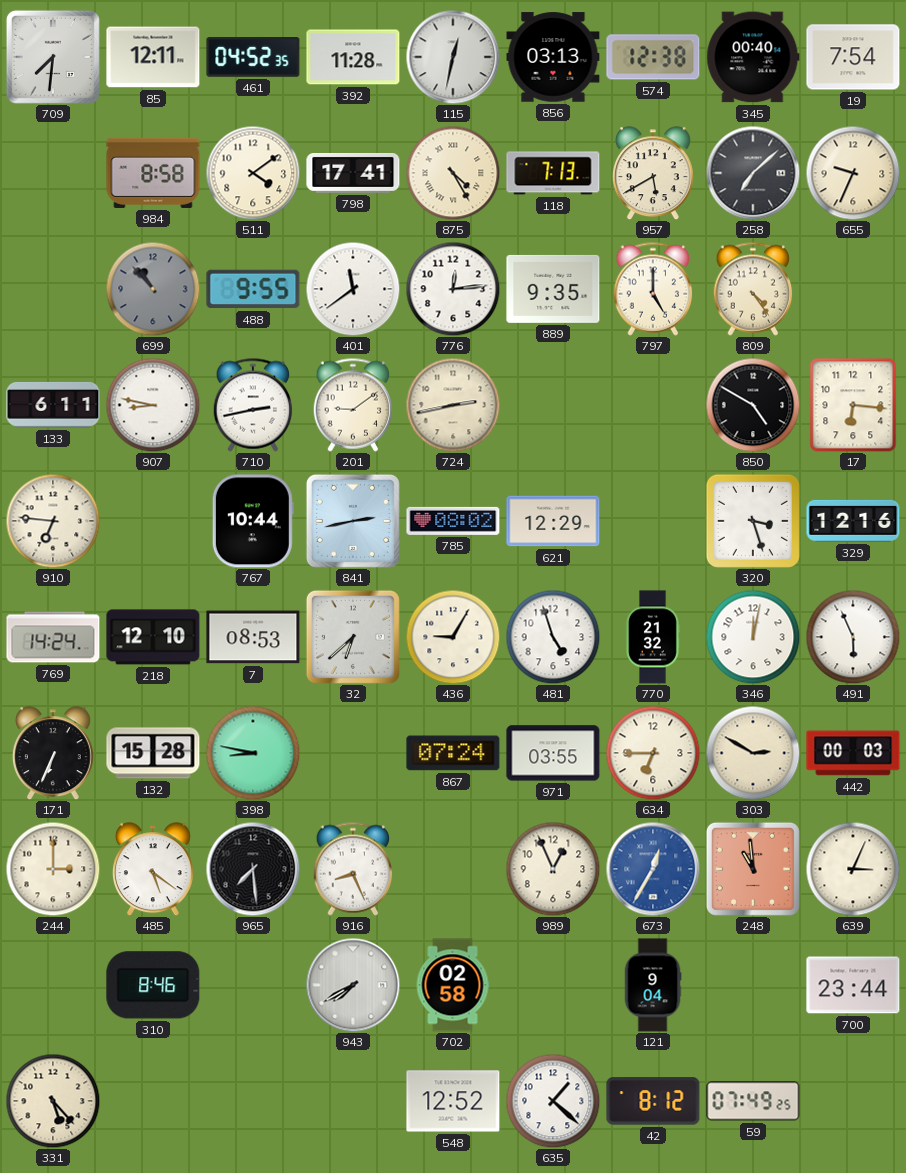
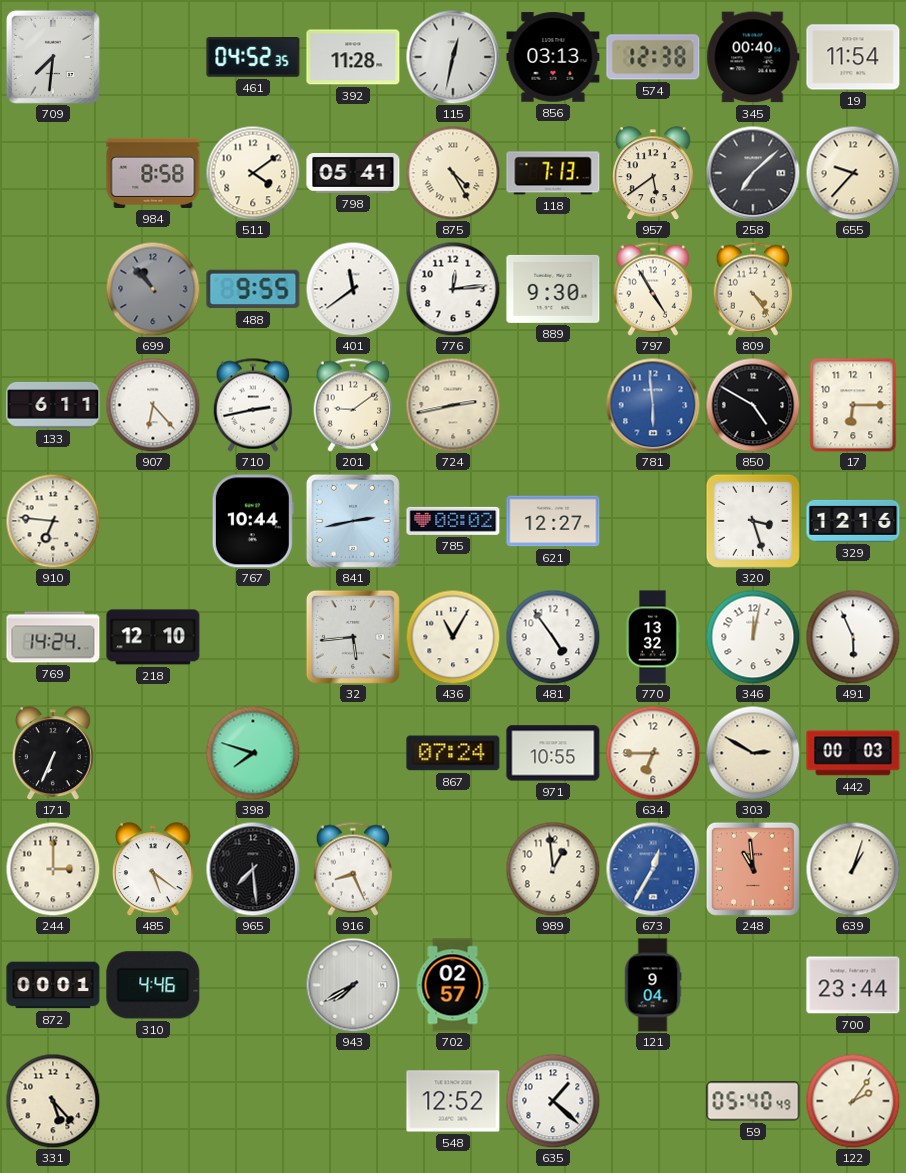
85: 12:11 -> none
19: 7:54 -> 11:54
798: 17:41 -> 05:41
957: 5:40 -> 5:39
655: 9:34 -> 9:37
889: 9:35 -> 9:30
797: 5:00 -> 4:55
907: 8:47 -> 6:23
781: none -> 5:59
17: 6:16 -> 6:15
621: 12:29 -> 12:27
7: 08:53 -> none
32: 6:38 -> 5:44
436: 9:05 -> 11:05
481: 4:57 -> 4:54
770: 21:32 -> 13:32
132: 15:28 -> none
398: 8:47 -> 7:48
971: 03:55 -> 10:55
989: 12:56 -> 12:59
639: 3:04 -> 1:03
872: none -> 00:01
310: 8:46 -> 4:46
702: 02:58 -> 02:57
42: 8:12 -> none
59: 07:49 -> 05:40
122: none -> 2:06
